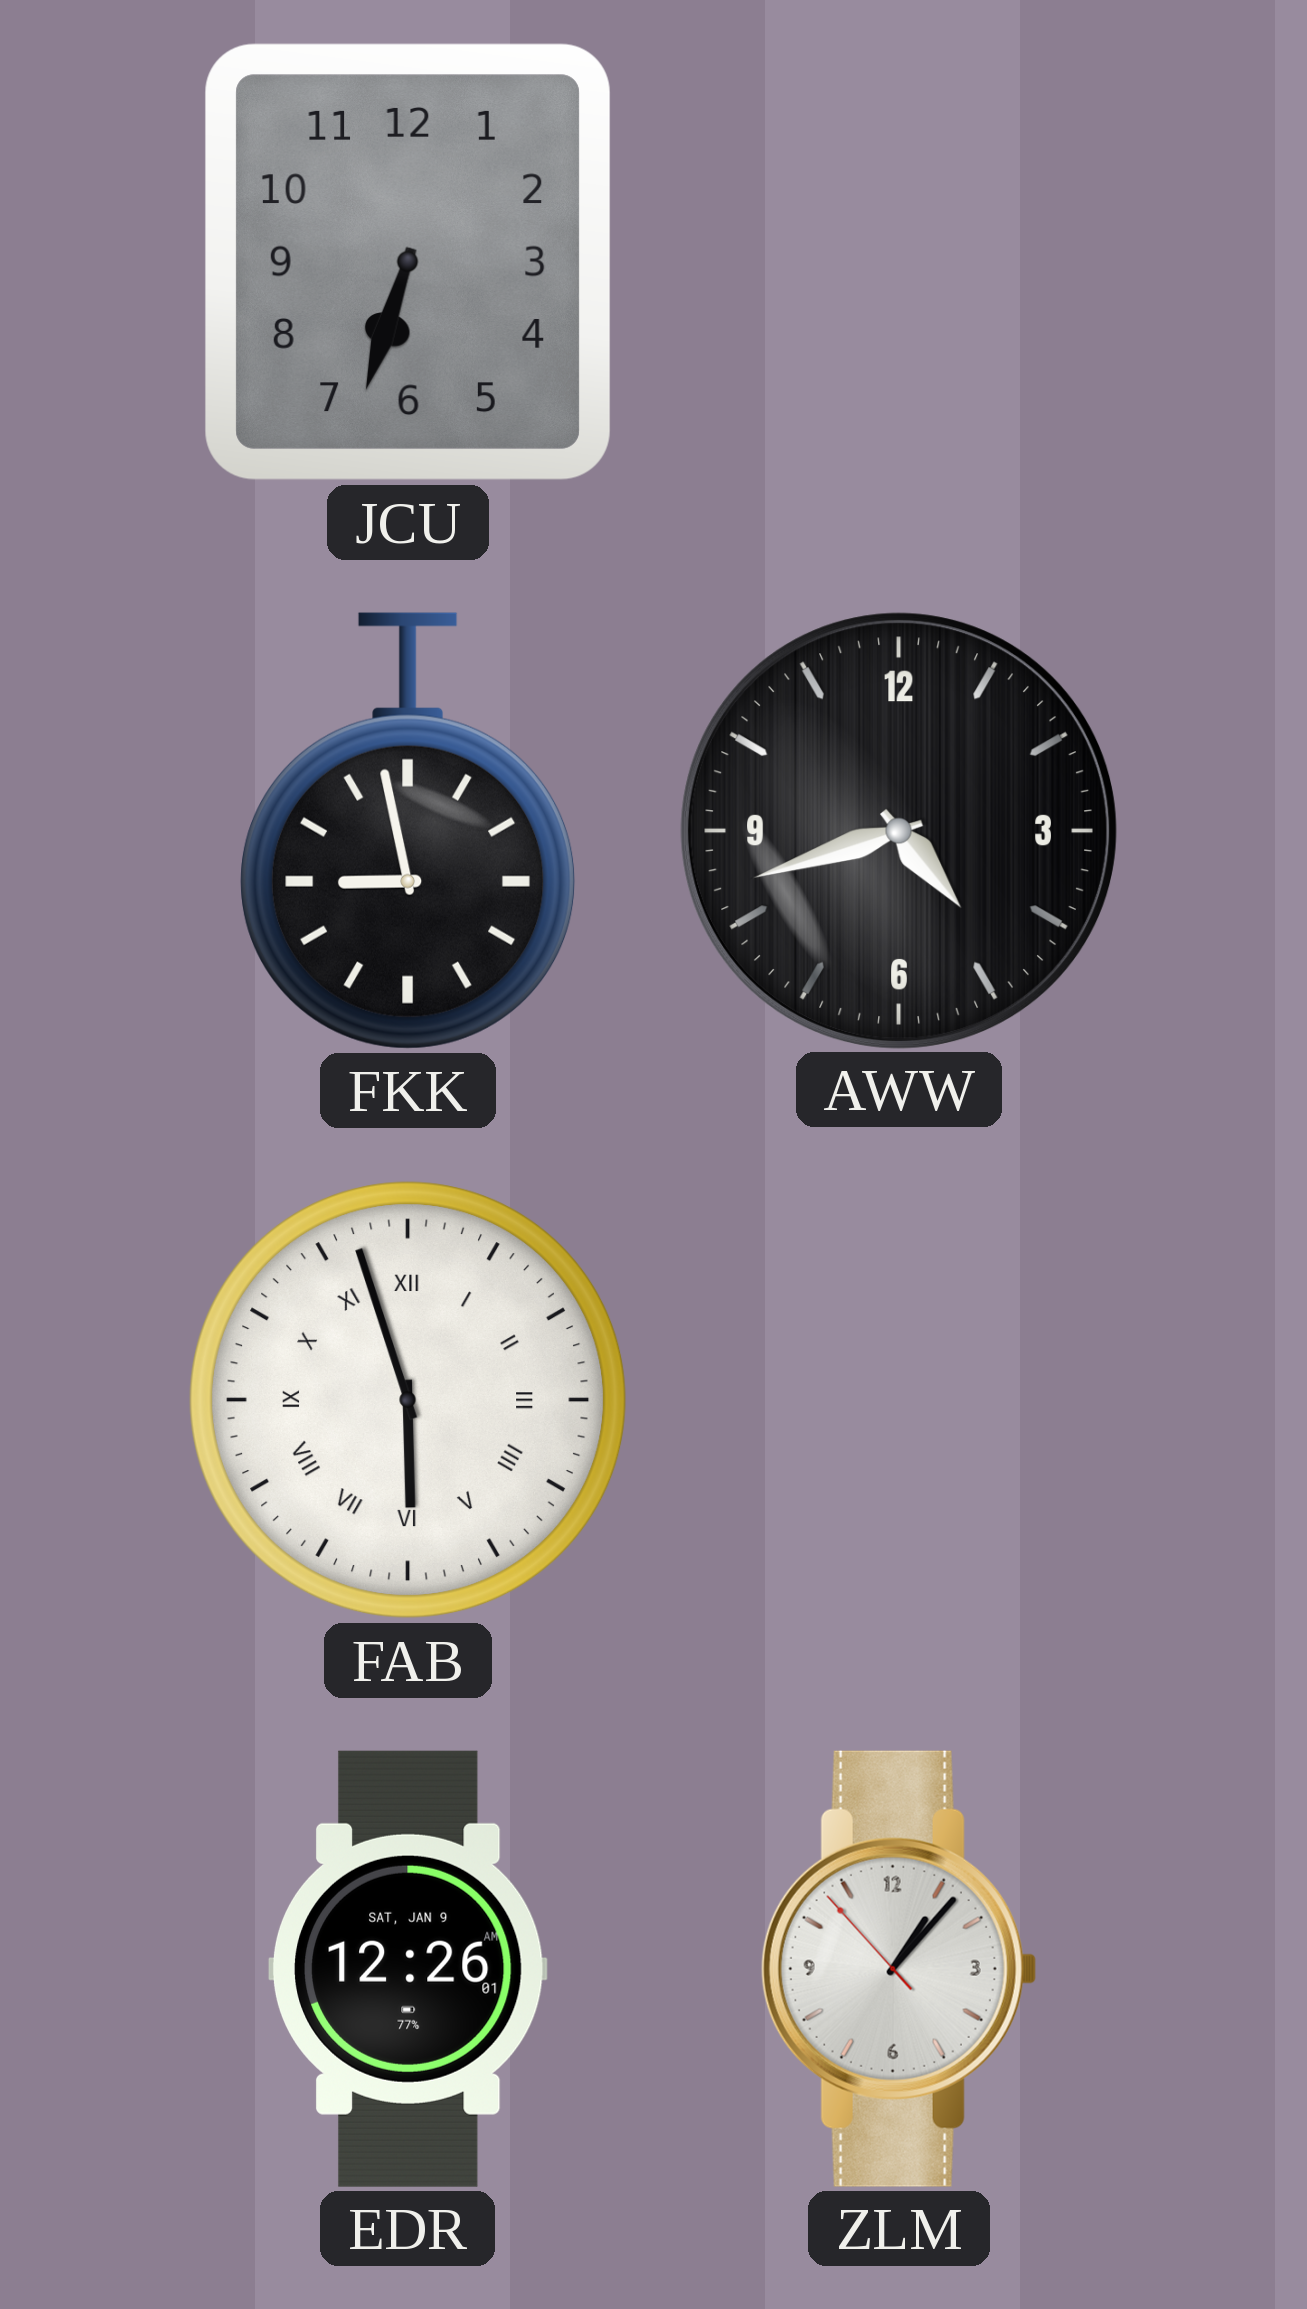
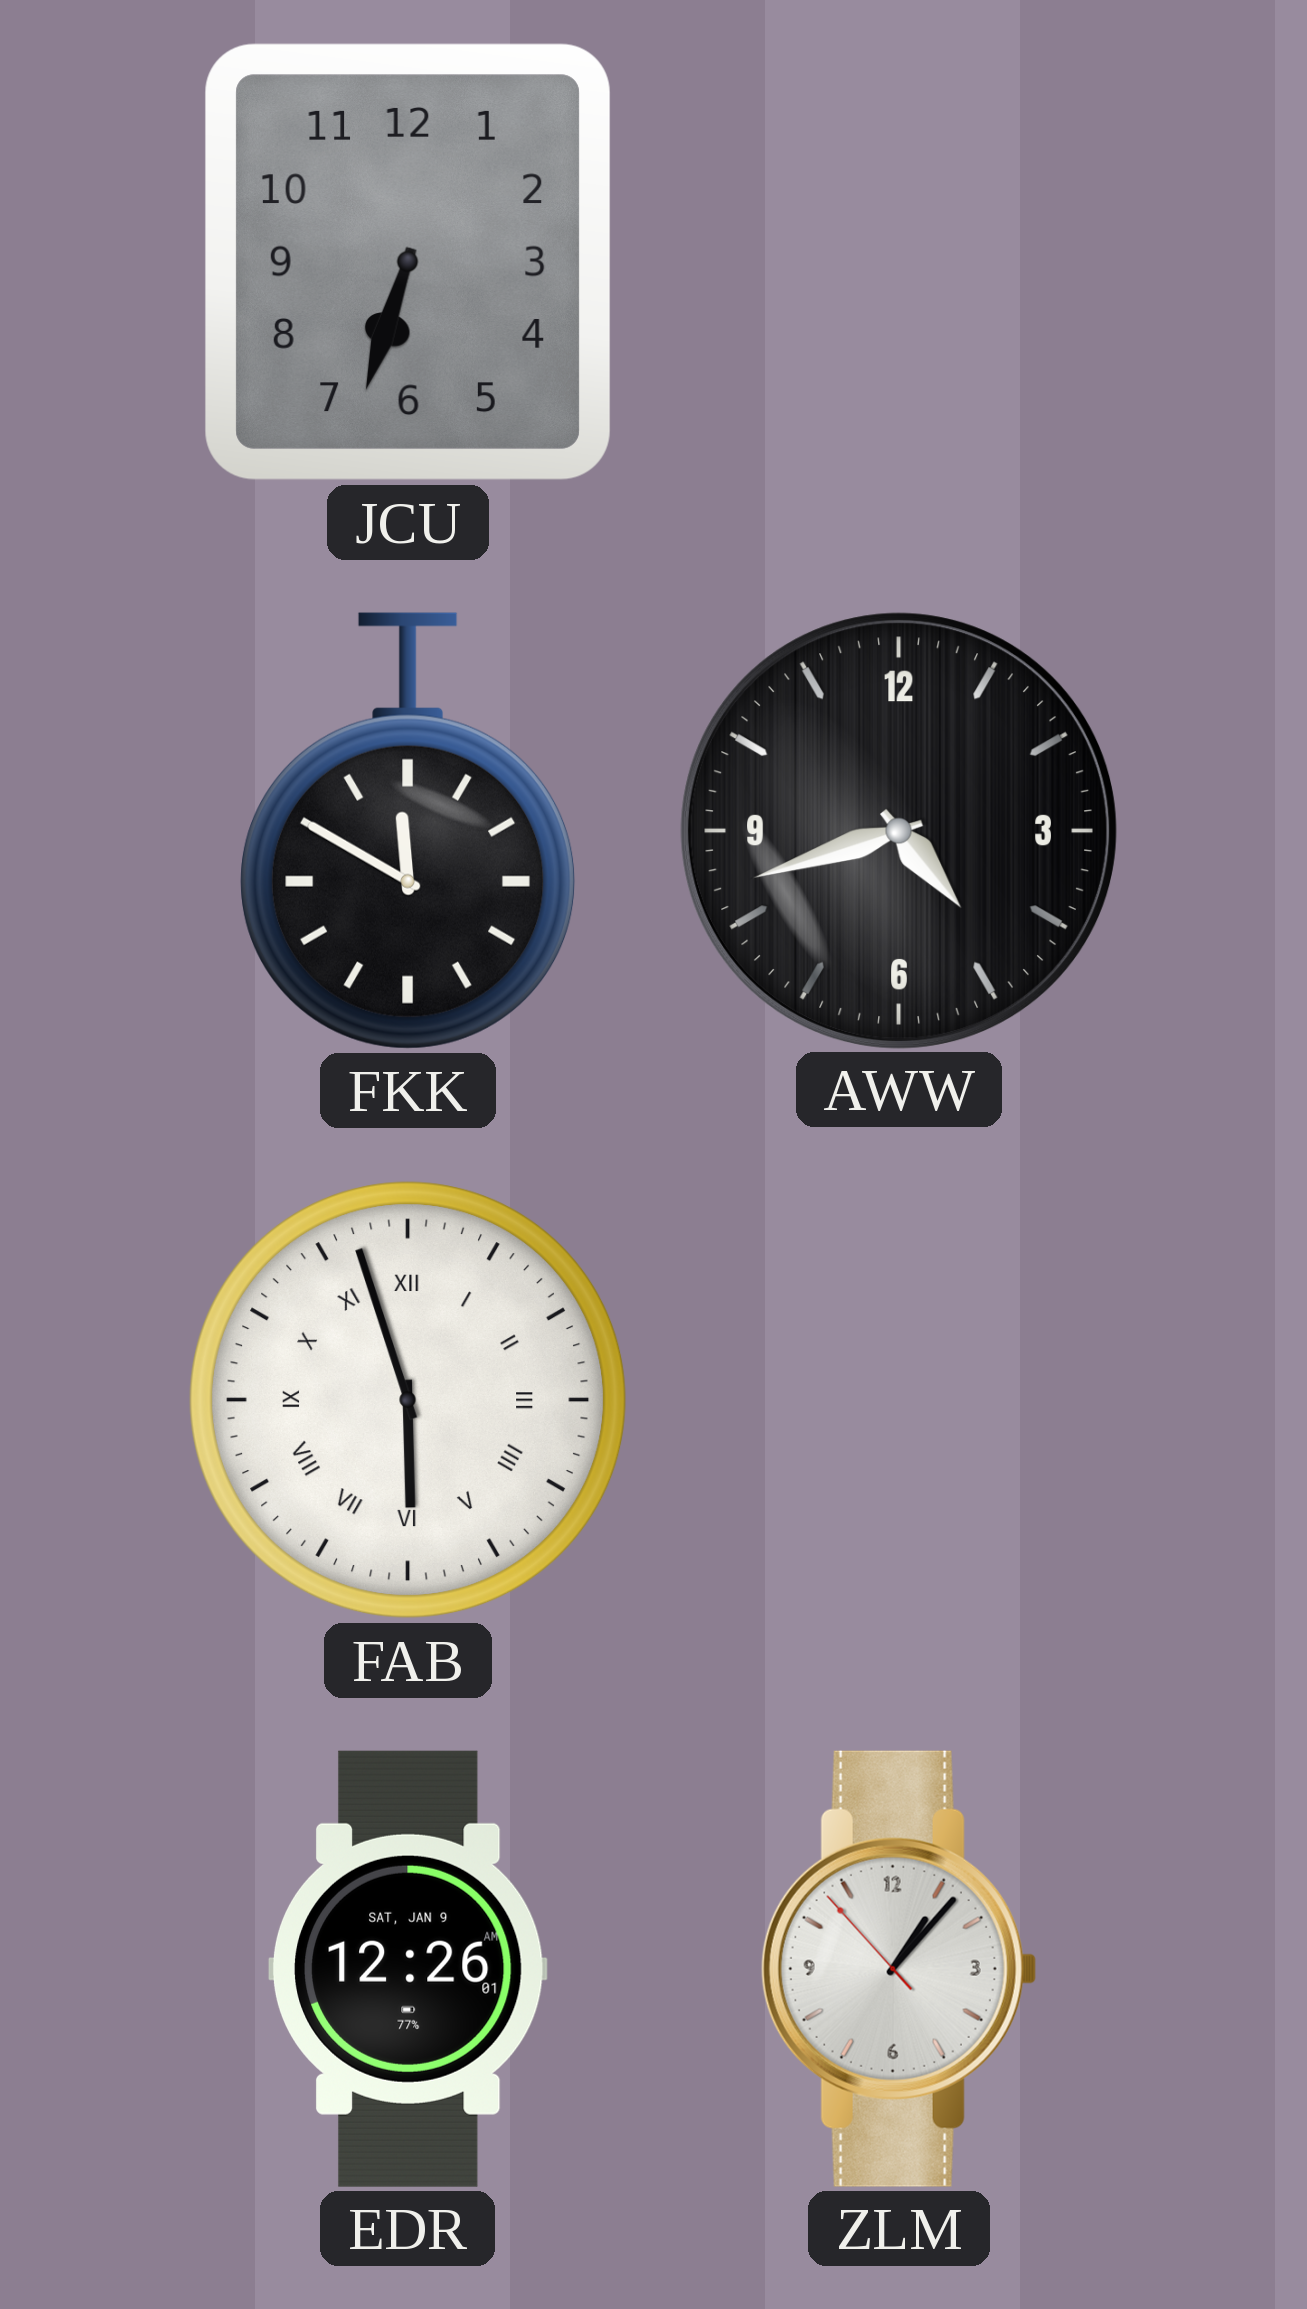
FKK: 8:58 -> 11:50
